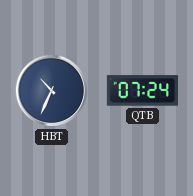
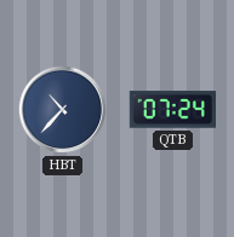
HBT: 10:34 -> 10:37
